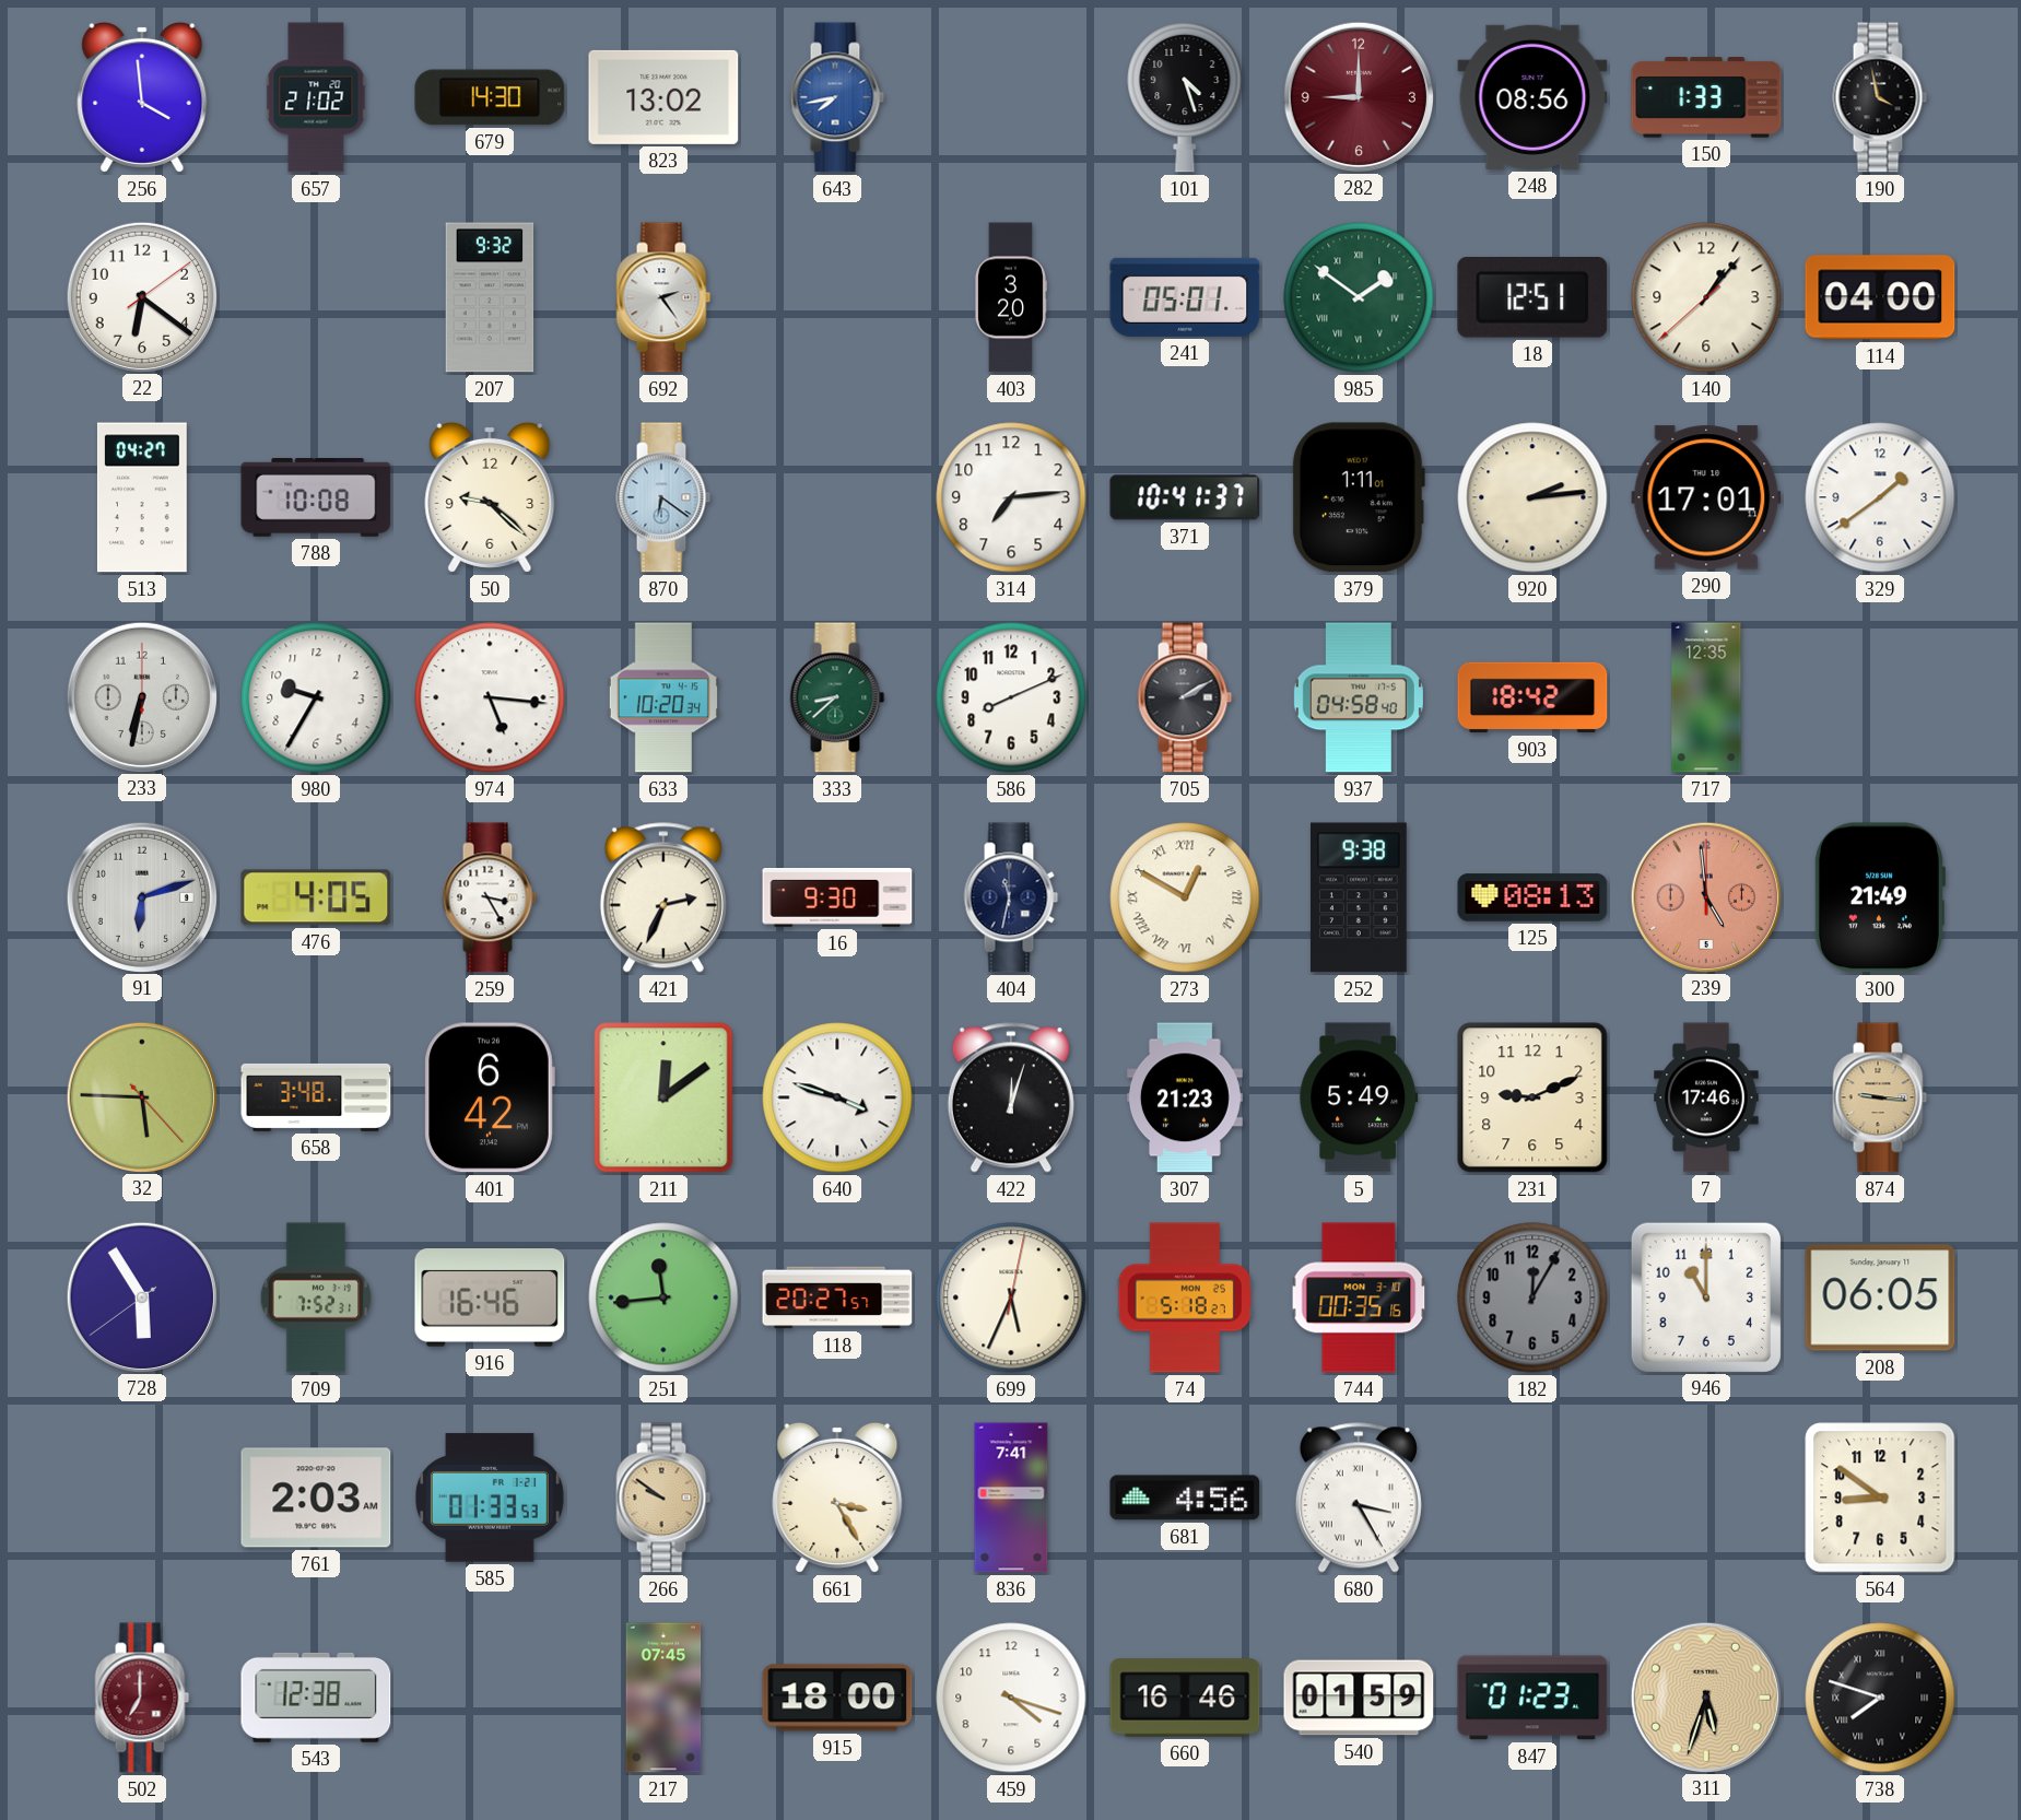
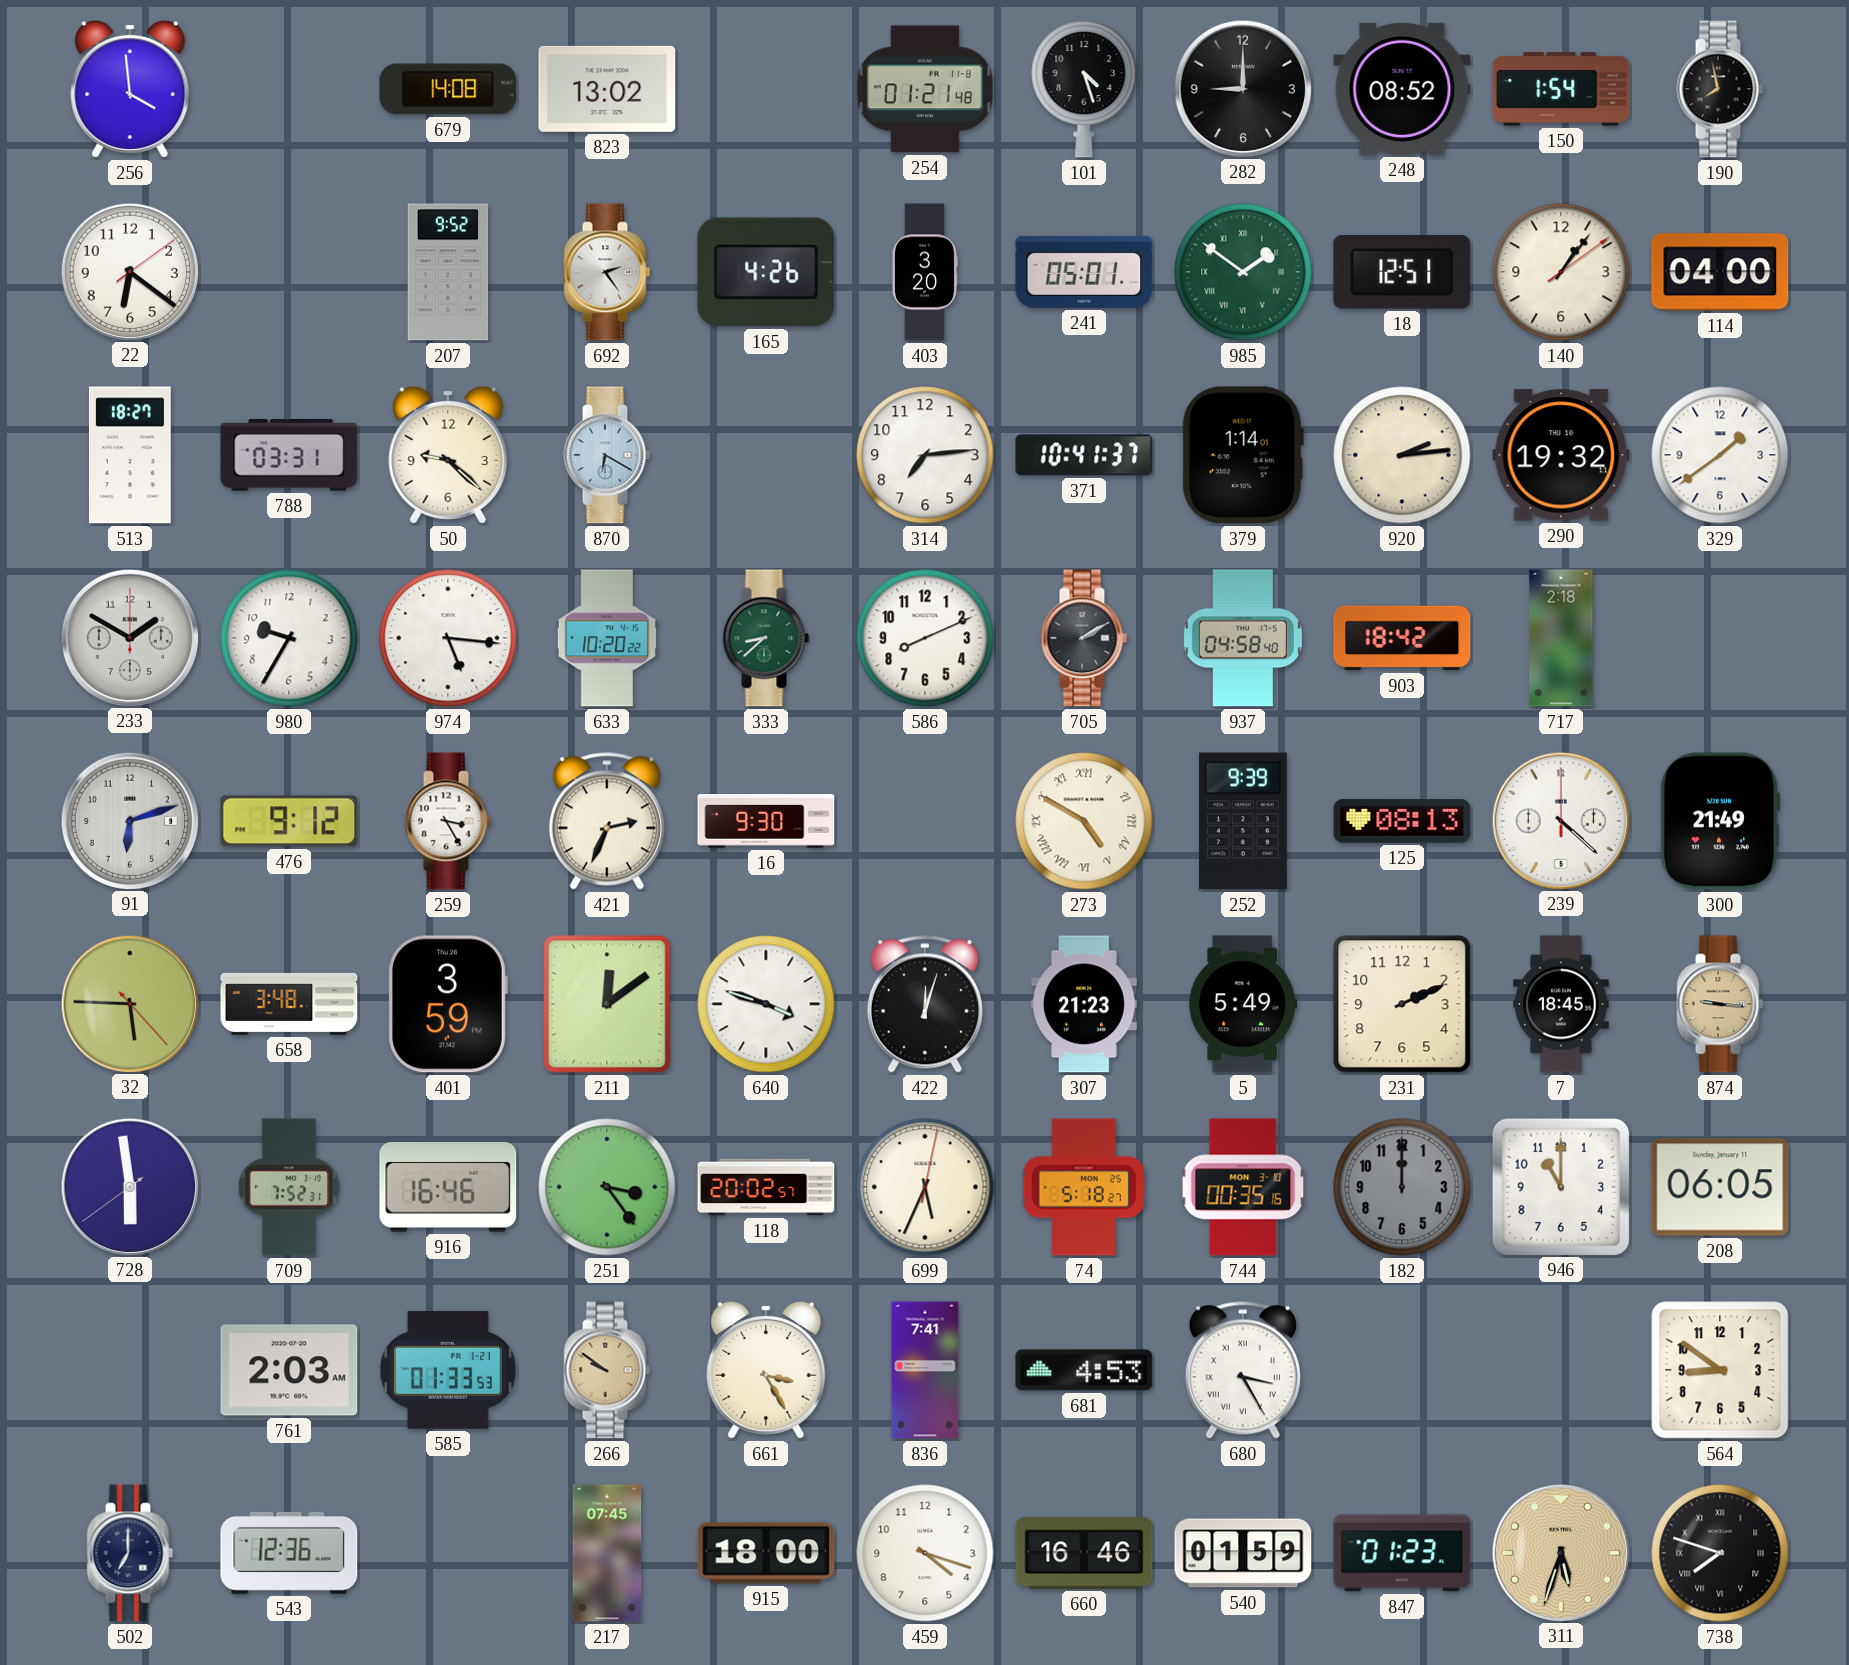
657: 21:02 -> none
679: 14:30 -> 14:08
643: 7:43 -> none
254: none -> 01:21
282 dial: burgundy -> black
248: 08:56 -> 08:52
150: 1:33 -> 1:54
190: 3:58 -> 7:58
207: 9:32 -> 9:52
165: none -> 4:26
140: 1:06:38 -> 1:06:09
513: 04:27 -> 18:27
788: 10:08 -> 03:31
870: 6:21 -> 6:20
379: 1:11 -> 1:14
290: 17:01 -> 19:32
233: 6:32 -> 1:50
633: 10:20:34 -> 10:20:22
717: 12:35 -> 2:18
476: 4:05 -> 9:12
404: 11:32 -> none
273: 12:50 -> 4:50
252: 9:38 -> 9:39
239: 4:59 -> 4:22
239 dial: salmon -> white
401: 6:42 -> 3:59
231: 9:11 -> 2:11
7: 17:46 -> 18:45
728: 5:54 -> 5:58
251: 11:44 -> 3:24
118: 20:27 -> 20:02
182: 12:05 -> 12:00
681: 4:56 -> 4:53
502 dial: burgundy -> navy
543: 12:38 -> 12:36
